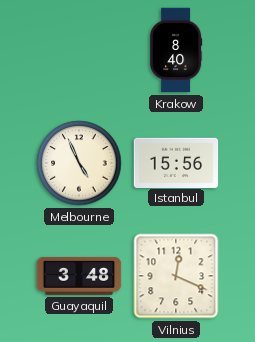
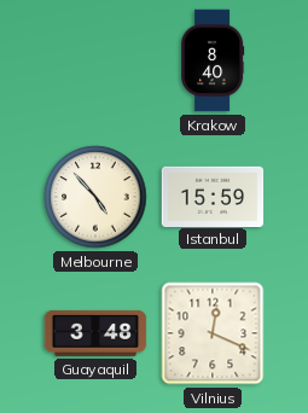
Melbourne: 4:56 -> 4:53
Istanbul: 15:56 -> 15:59
